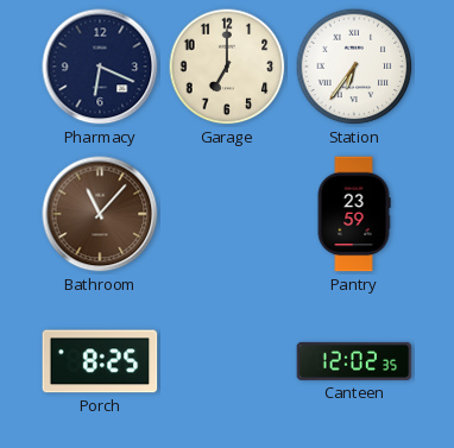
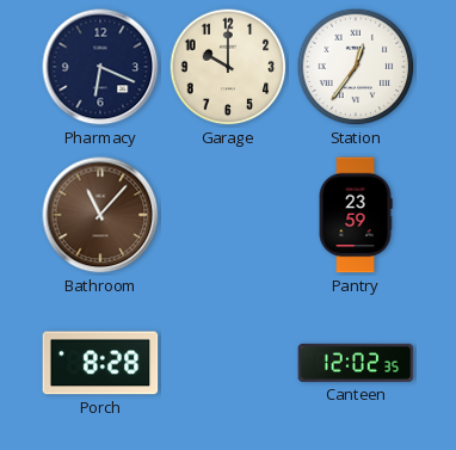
Garage: 7:00 -> 10:00
Station: 6:36 -> 12:36
Porch: 8:25 -> 8:28
